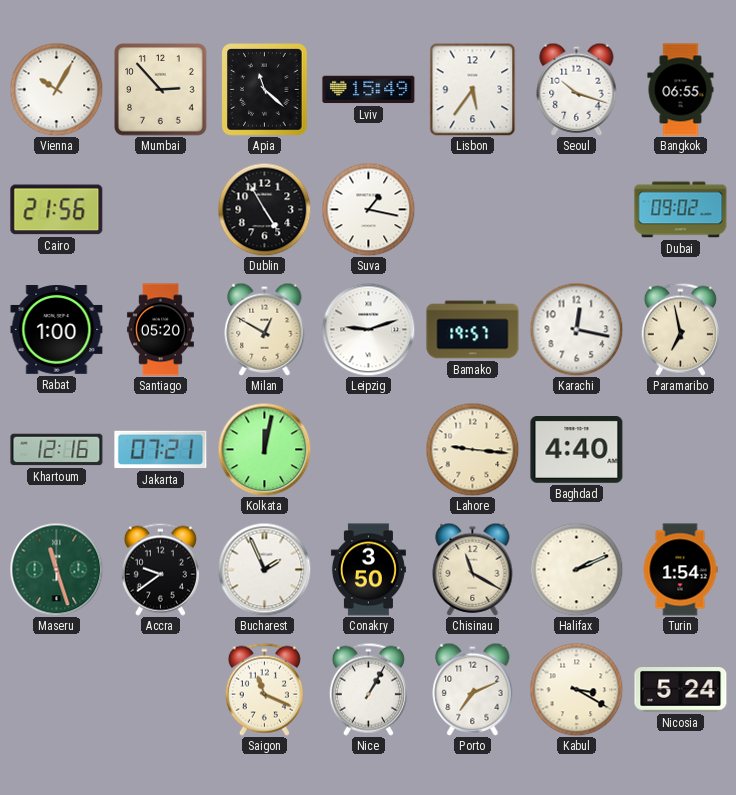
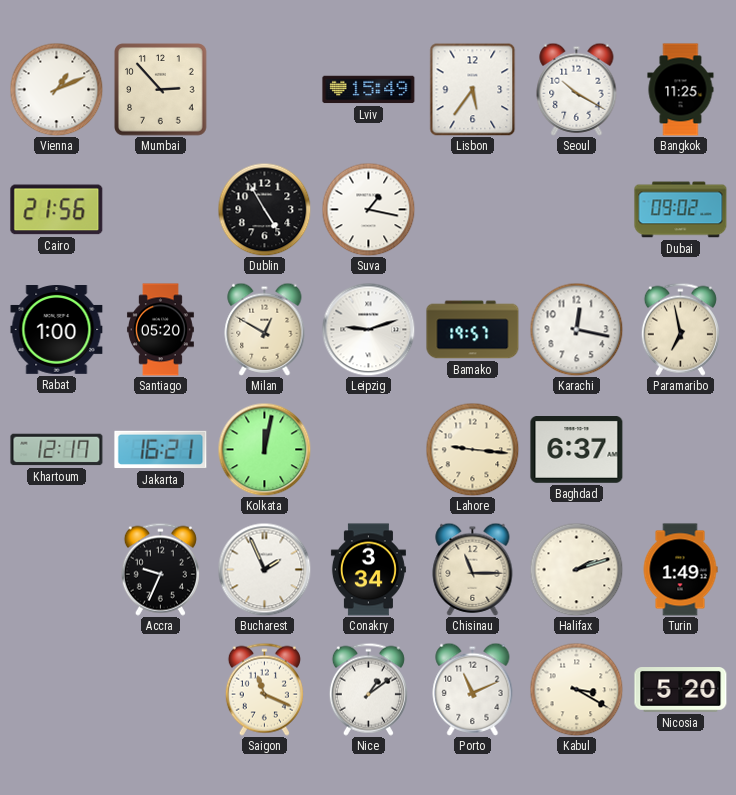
Vienna: 10:05 -> 1:11
Apia: 11:22 -> none
Seoul: 10:18 -> 10:20
Bangkok: 06:55 -> 11:25
Khartoum: 12:16 -> 12:17
Jakarta: 07:21 -> 16:21
Baghdad: 4:40 -> 6:37
Maseru: 11:27 -> none
Accra: 9:39 -> 9:34
Conakry: 3:50 -> 3:34
Chisinau: 11:20 -> 11:15
Halifax: 2:11 -> 2:12
Turin: 1:54 -> 1:49
Nice: 1:05 -> 1:09
Porto: 7:11 -> 11:11
Nicosia: 5:24 -> 5:20
